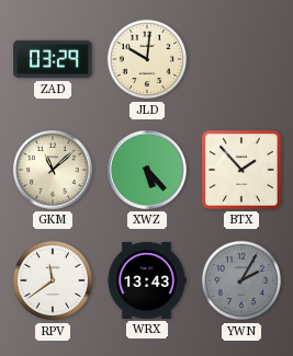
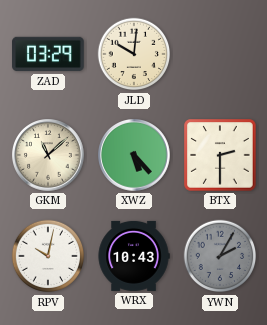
BTX: 1:53 -> 2:30
RPV: 11:39 -> 10:02
WRX: 13:43 -> 10:43
